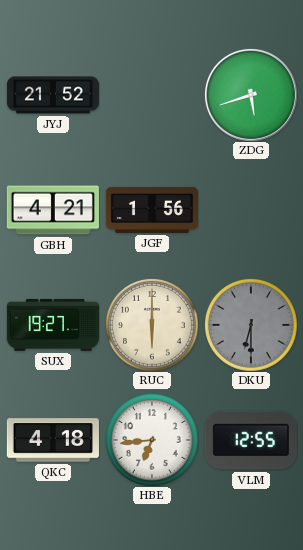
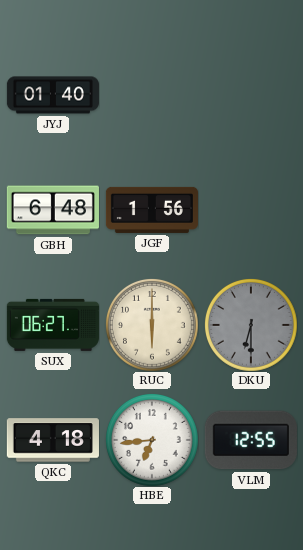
JYJ: 21:52 -> 01:40
ZDG: 5:42 -> none
GBH: 4:21 -> 6:48
SUX: 19:27 -> 06:27
